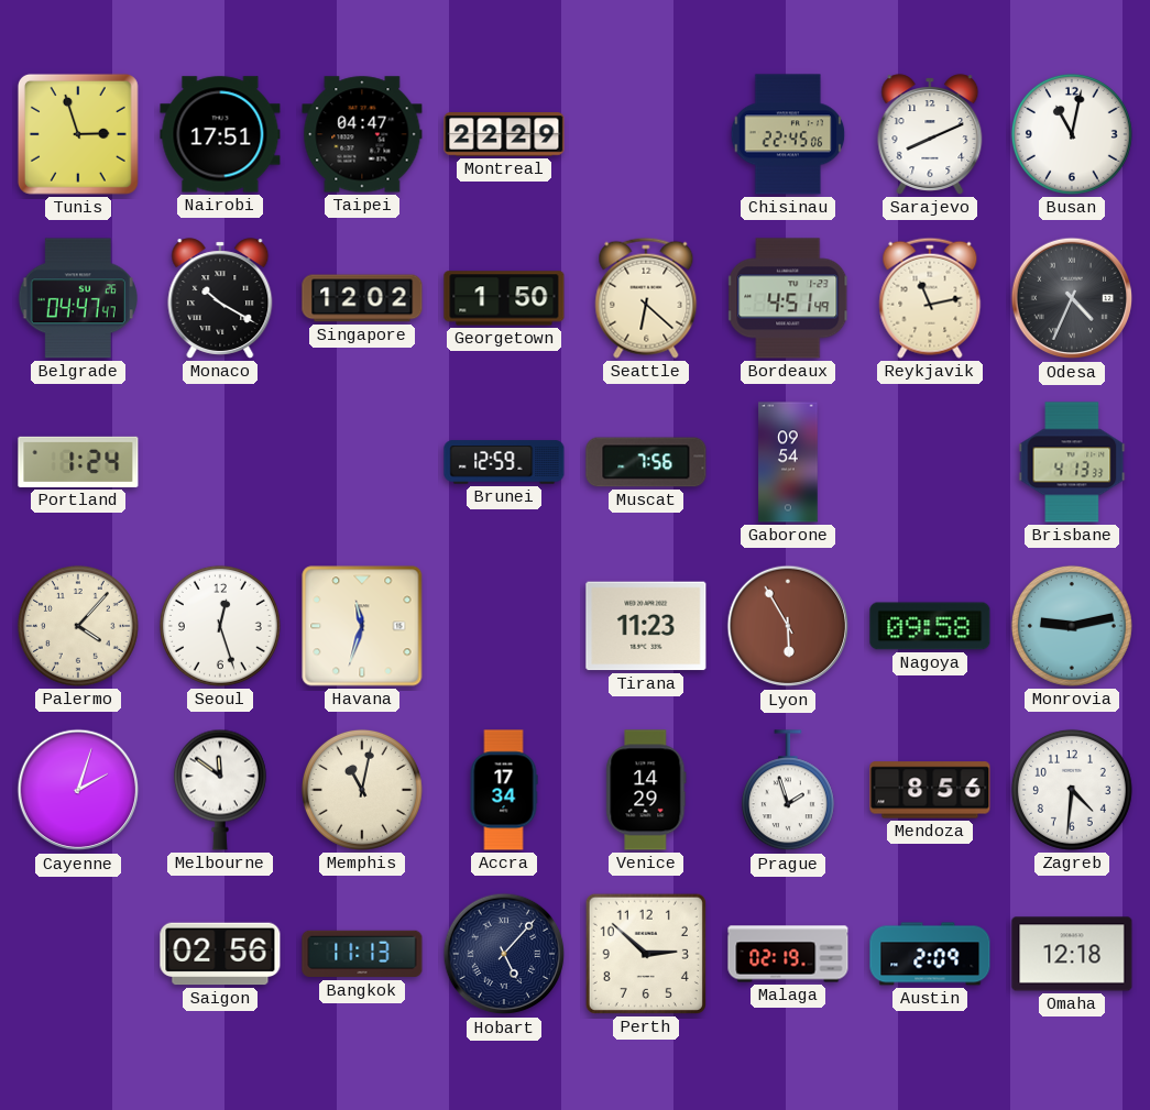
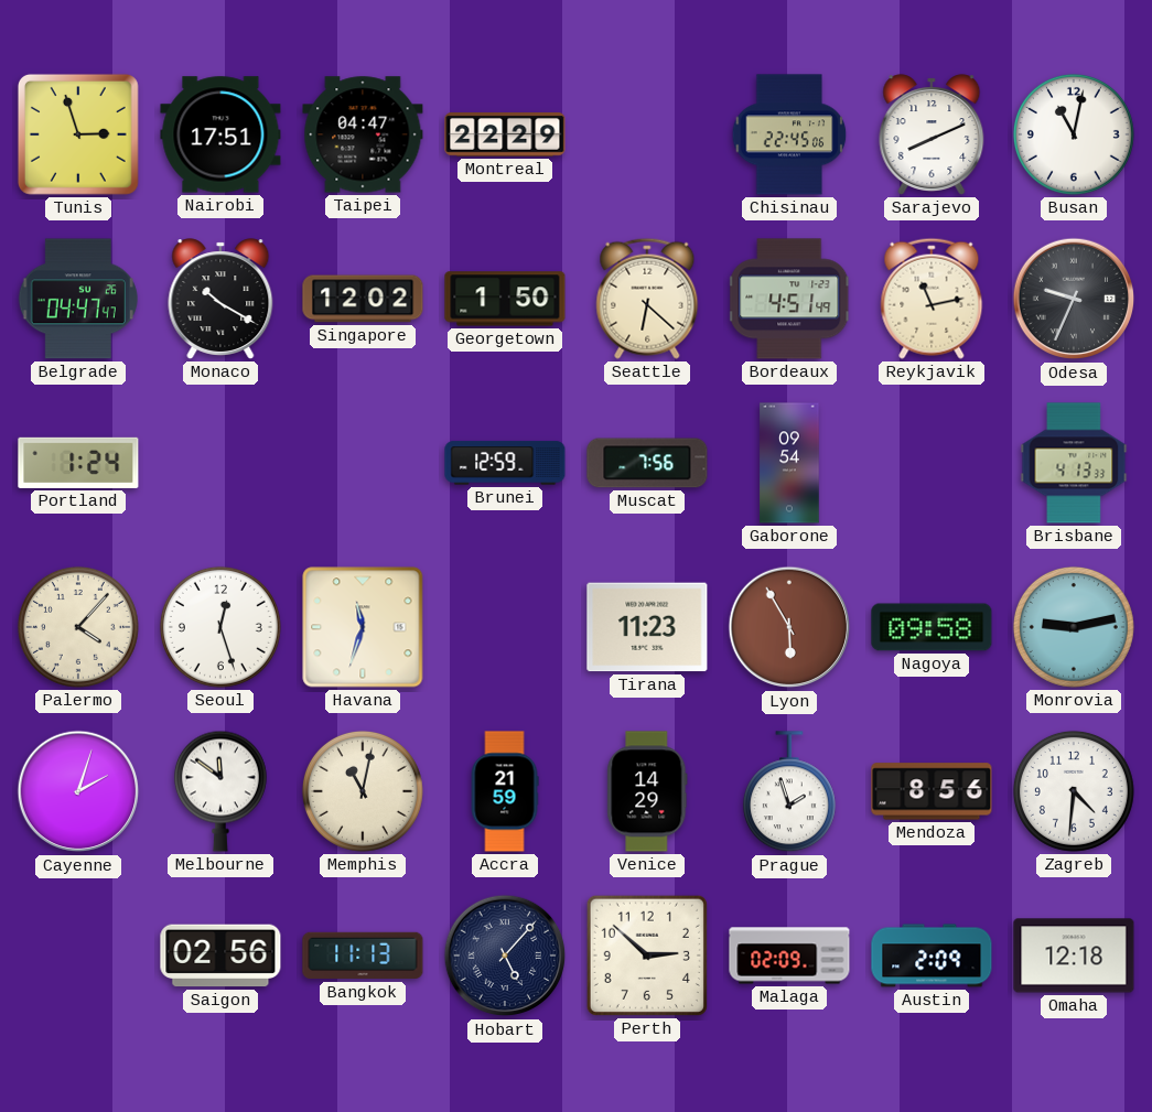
Odesa: 4:34 -> 9:34
Accra: 17:34 -> 21:59
Malaga: 02:19 -> 02:09
